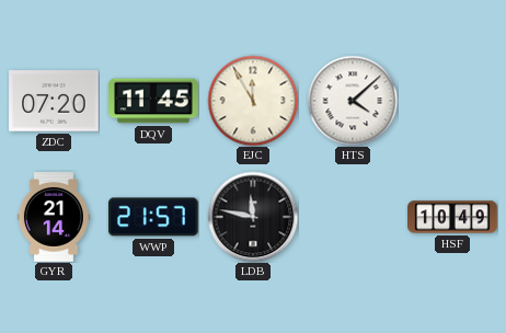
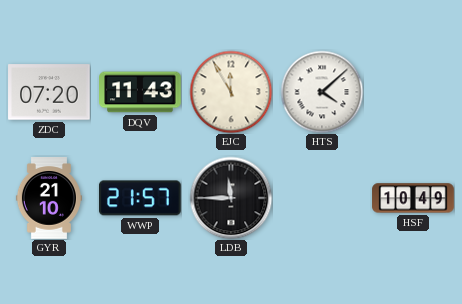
DQV: 11:45 -> 11:43
GYR: 21:14 -> 21:10
LDB: 11:47 -> 11:45
